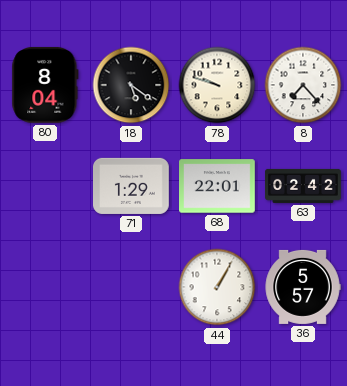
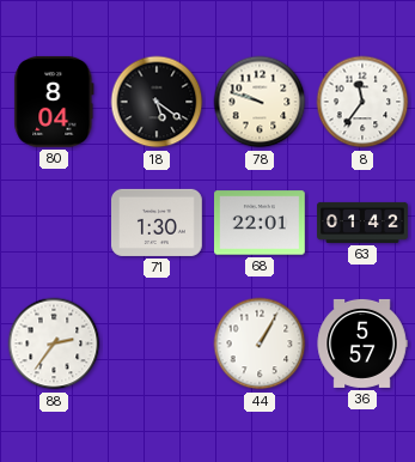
8: 7:23 -> 11:36
71: 1:29 -> 1:30
63: 02:42 -> 01:42
88: none -> 2:36
